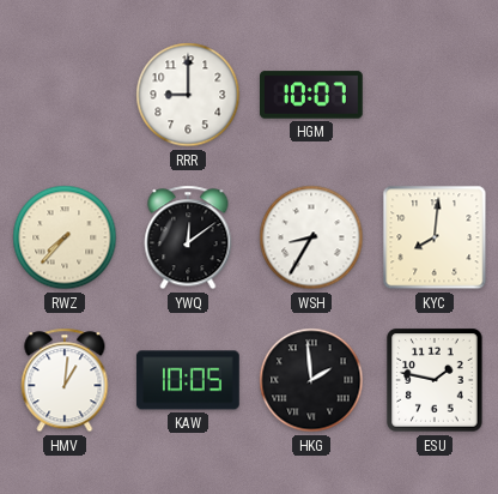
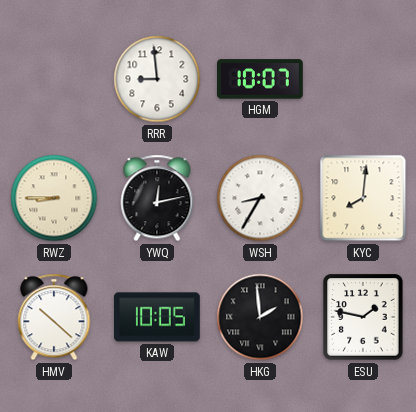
RRR: 9:00 -> 8:59
RWZ: 7:37 -> 8:45
YWQ: 12:09 -> 12:13
HMV: 1:01 -> 10:22
